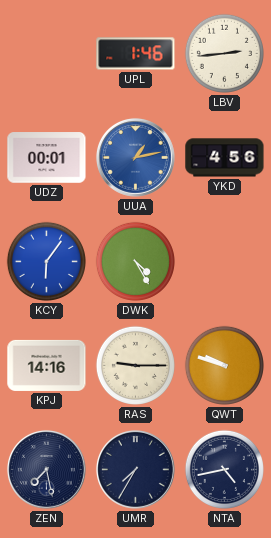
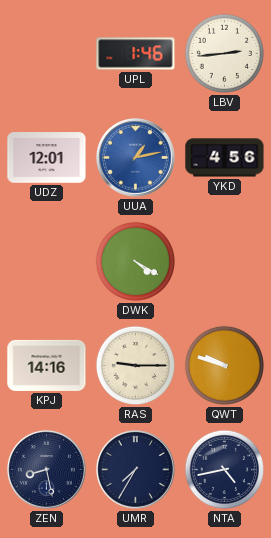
UDZ: 00:01 -> 12:01
KCY: 6:06 -> none
DWK: 4:25 -> 4:20
ZEN: 7:28 -> 8:28
